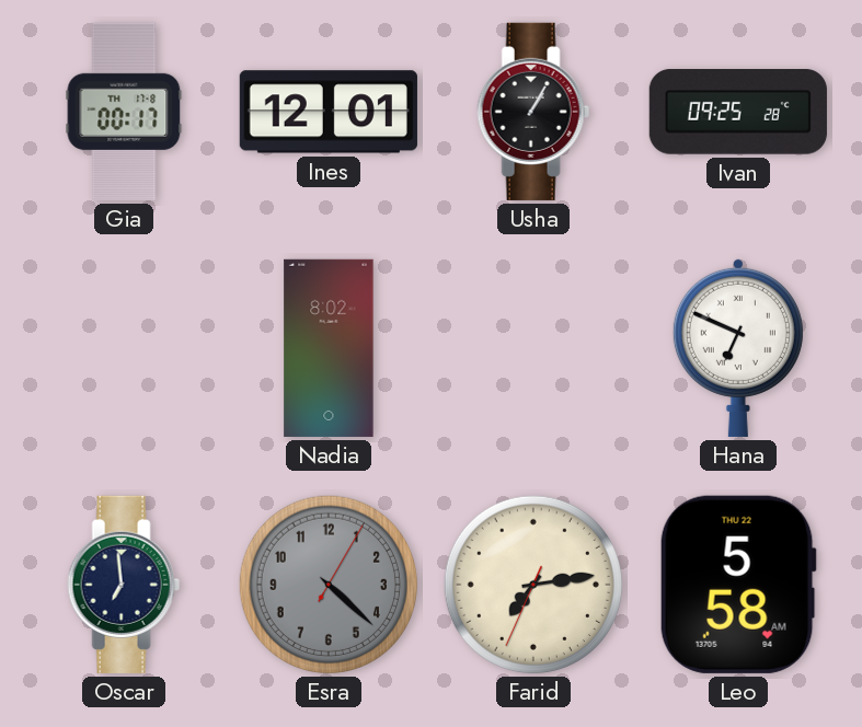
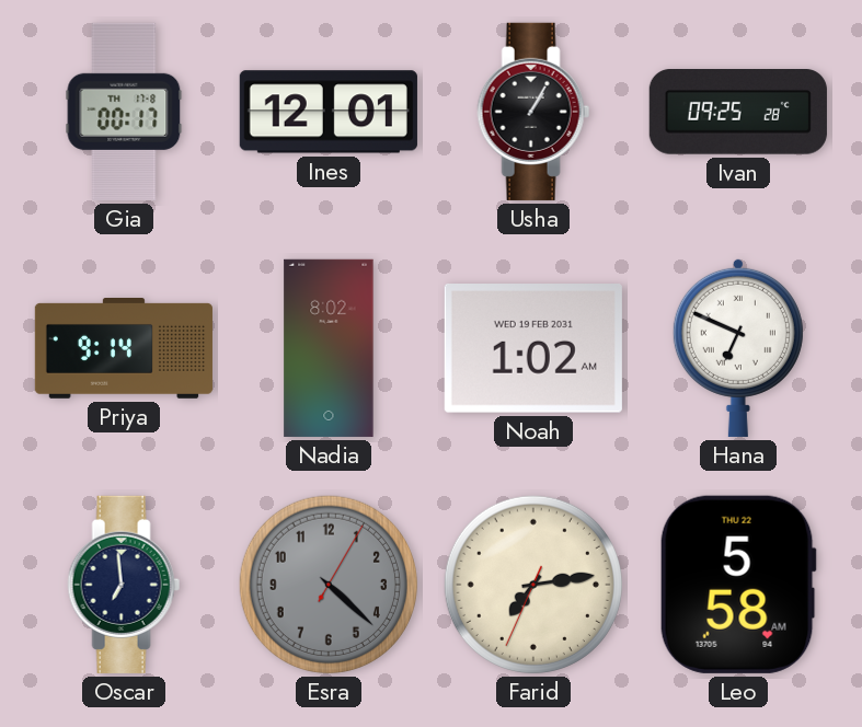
Priya: none -> 9:14
Noah: none -> 1:02
